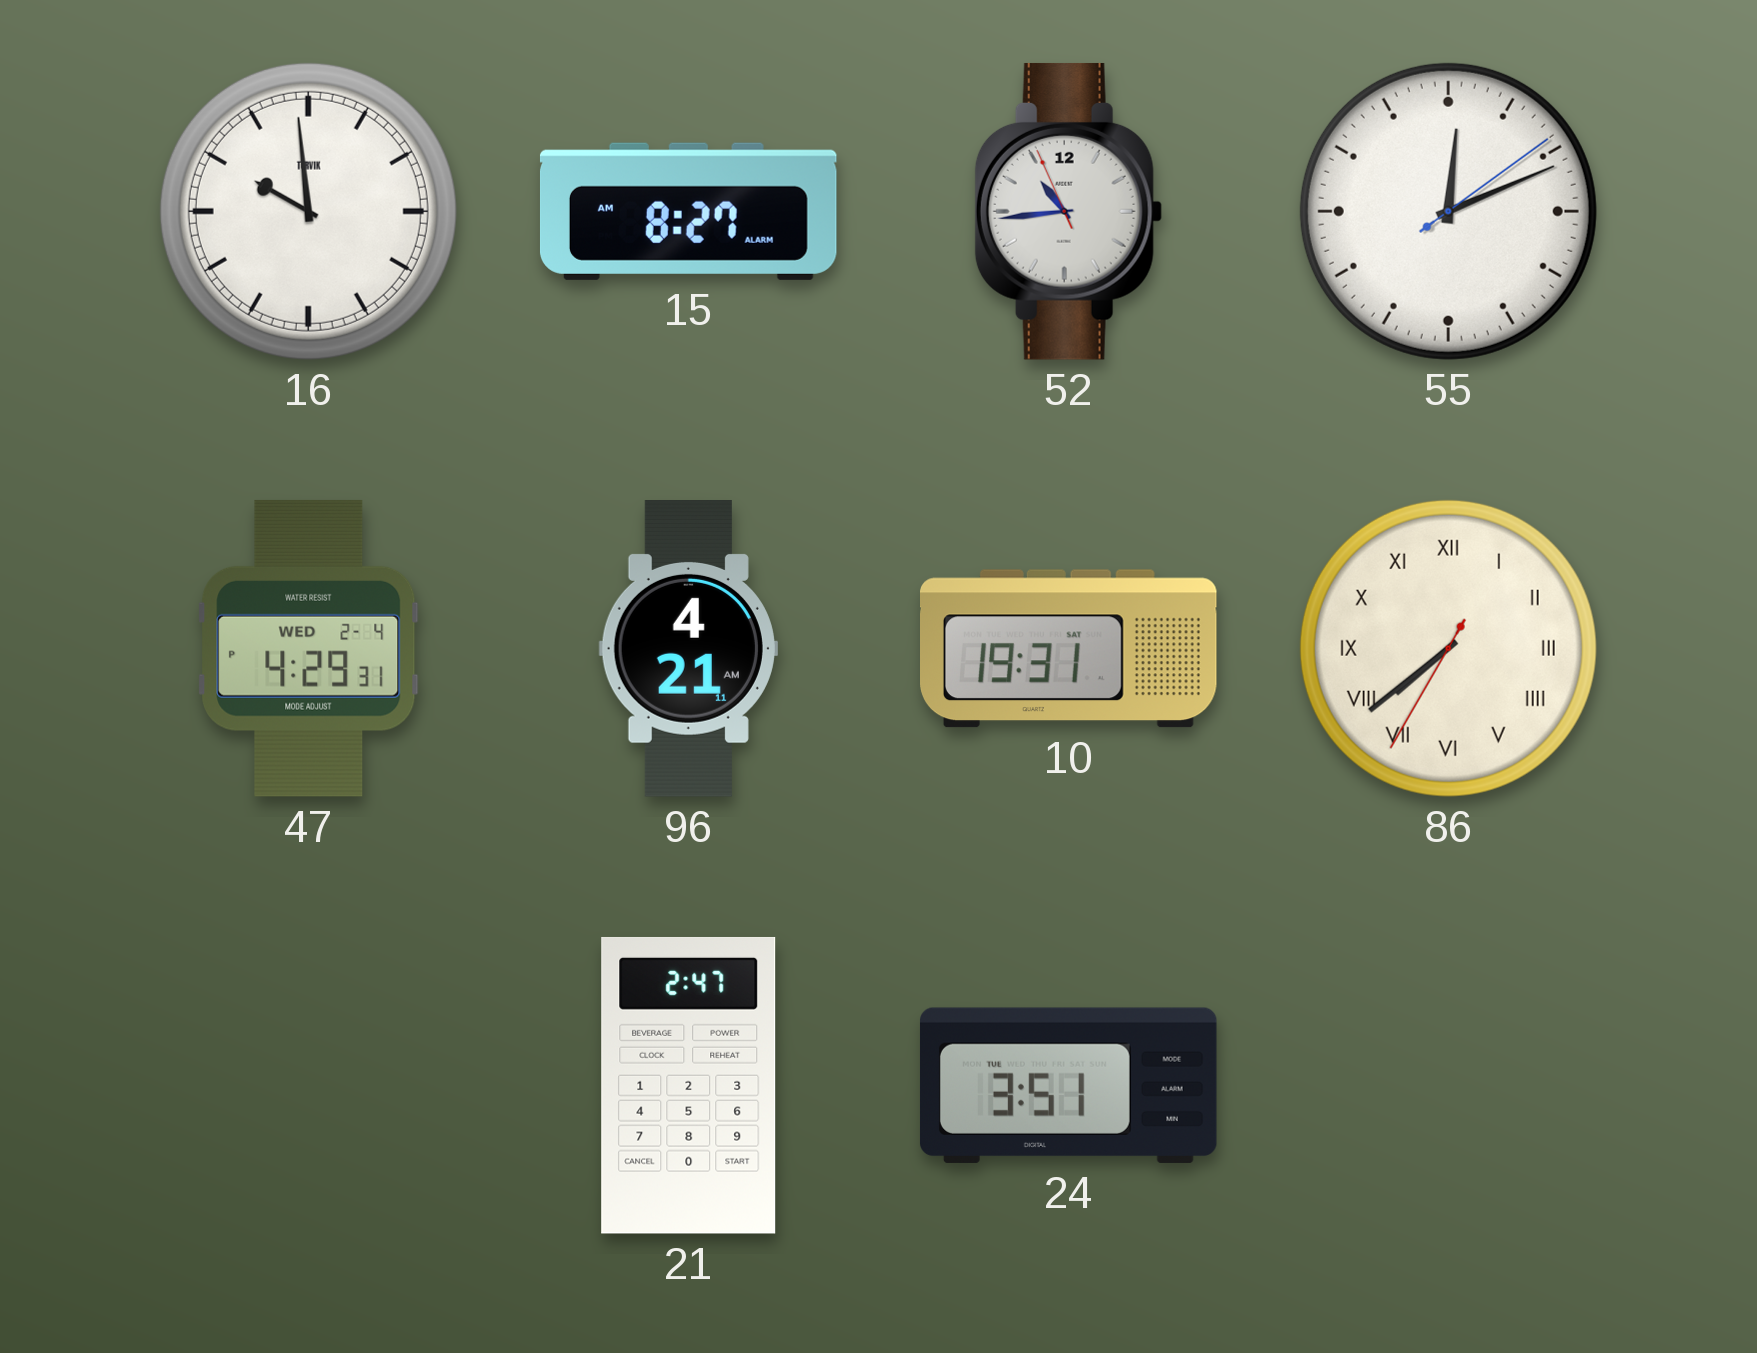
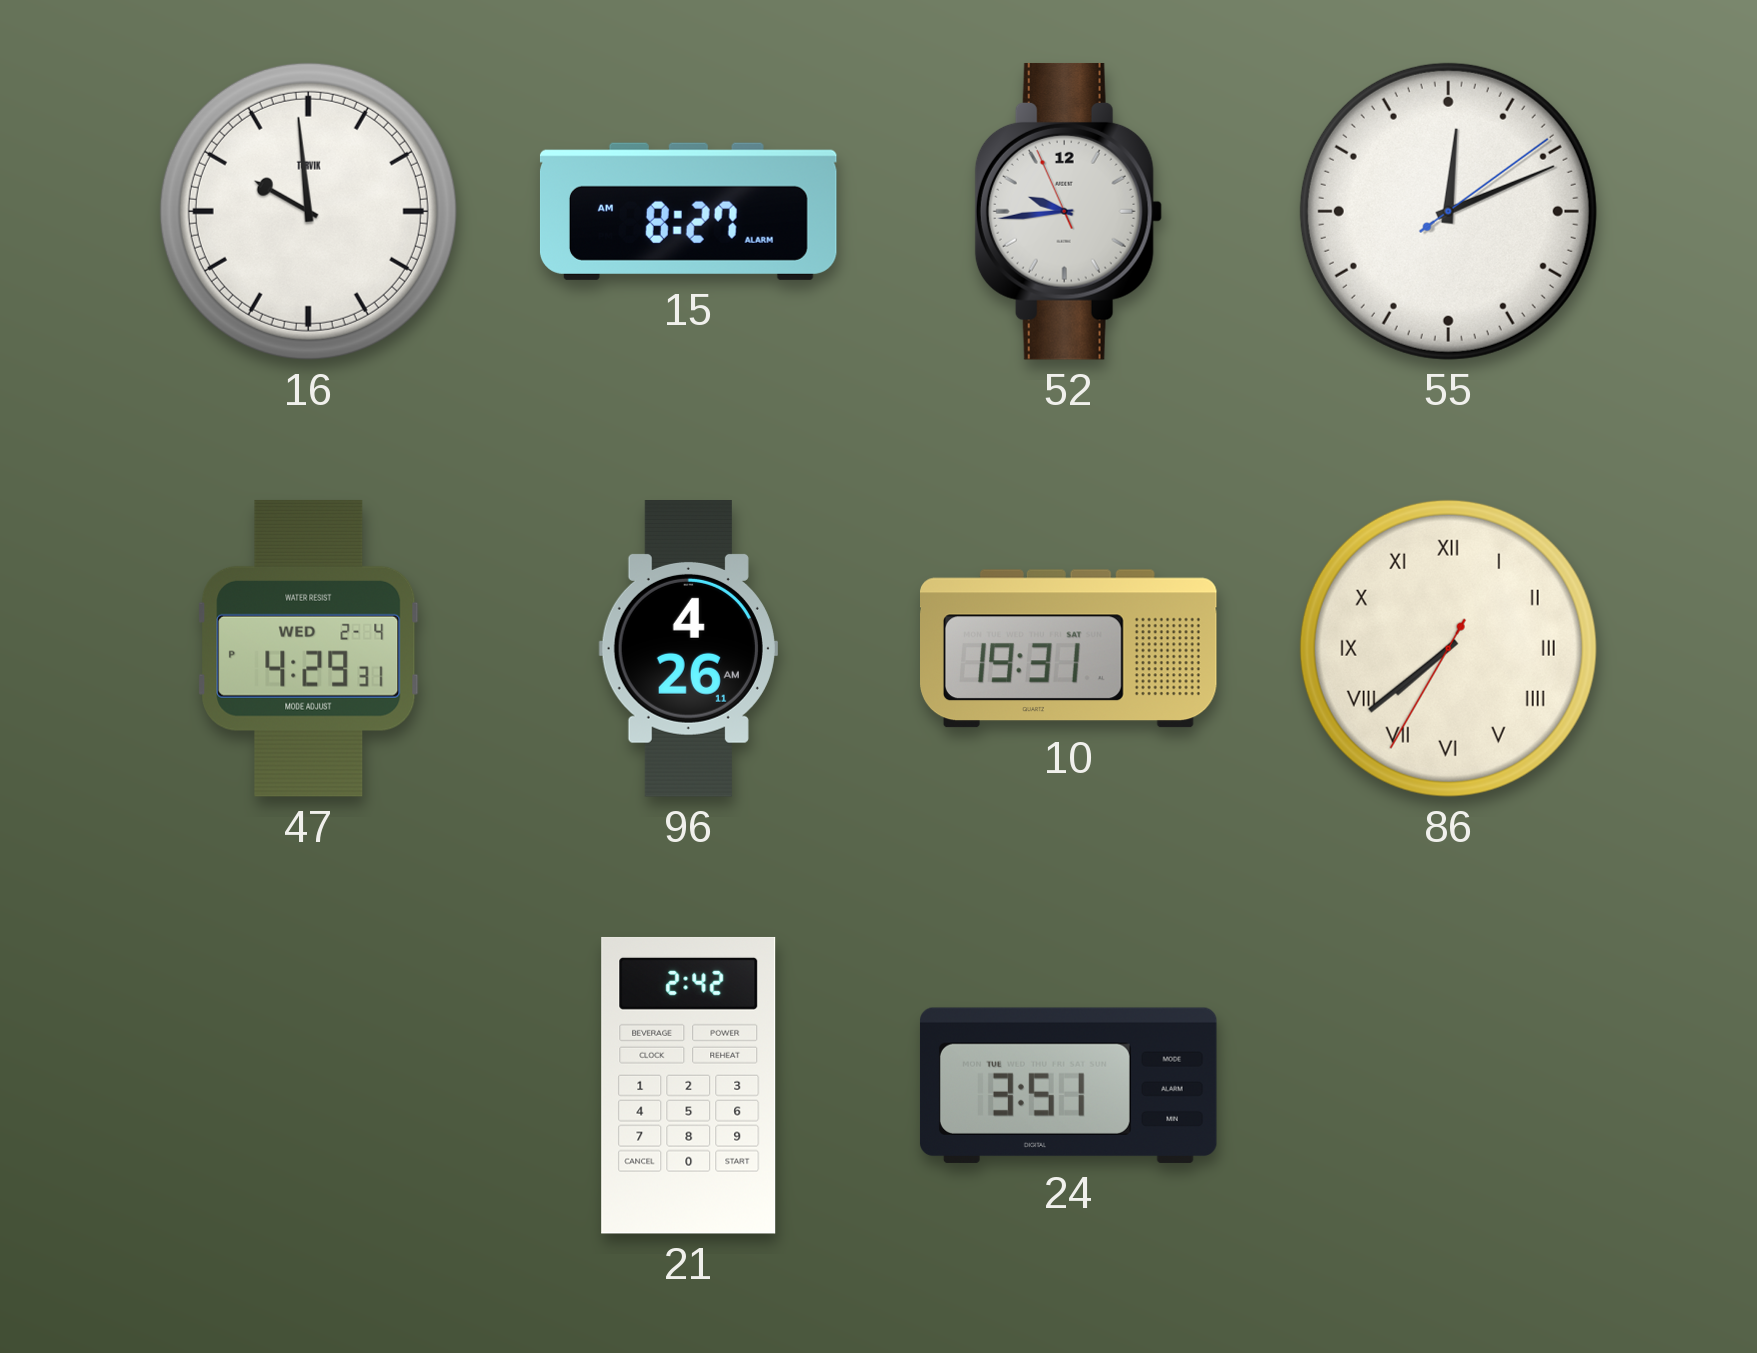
52: 10:43 -> 9:43
96: 4:21 -> 4:26
21: 2:47 -> 2:42
